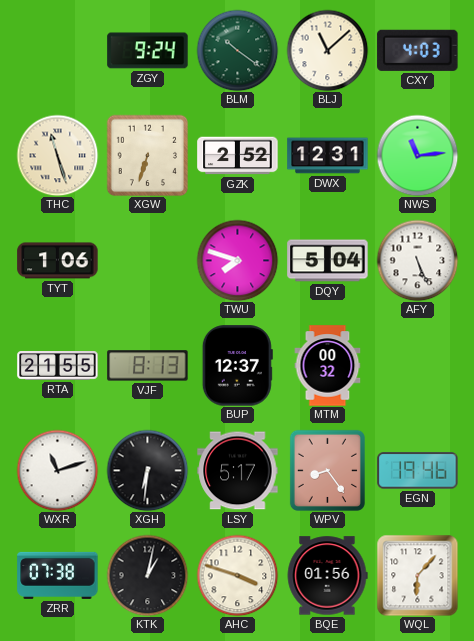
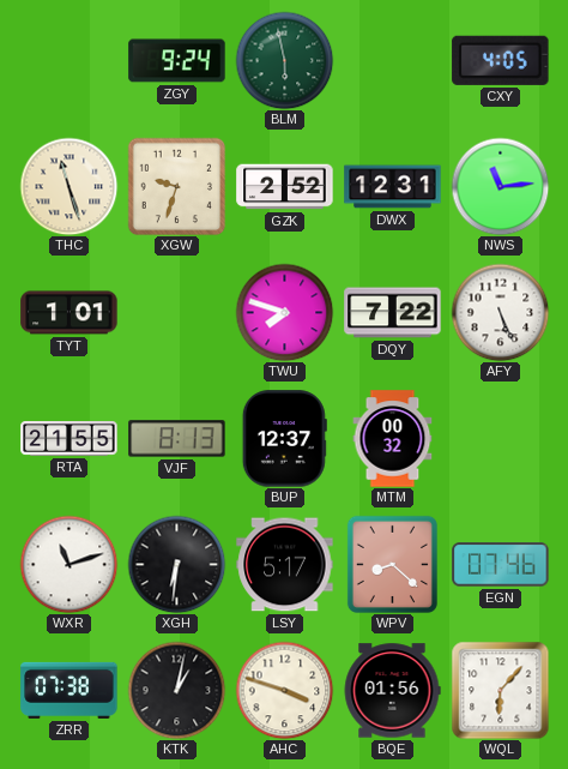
BLM: 10:21 -> 5:58
BLJ: 11:08 -> none
CXY: 4:03 -> 4:05
XGW: 6:33 -> 9:33
TYT: 1:06 -> 1:01
DQY: 5:04 -> 7:22
WPV: 8:24 -> 8:22
EGN: 19:46 -> 07:46
